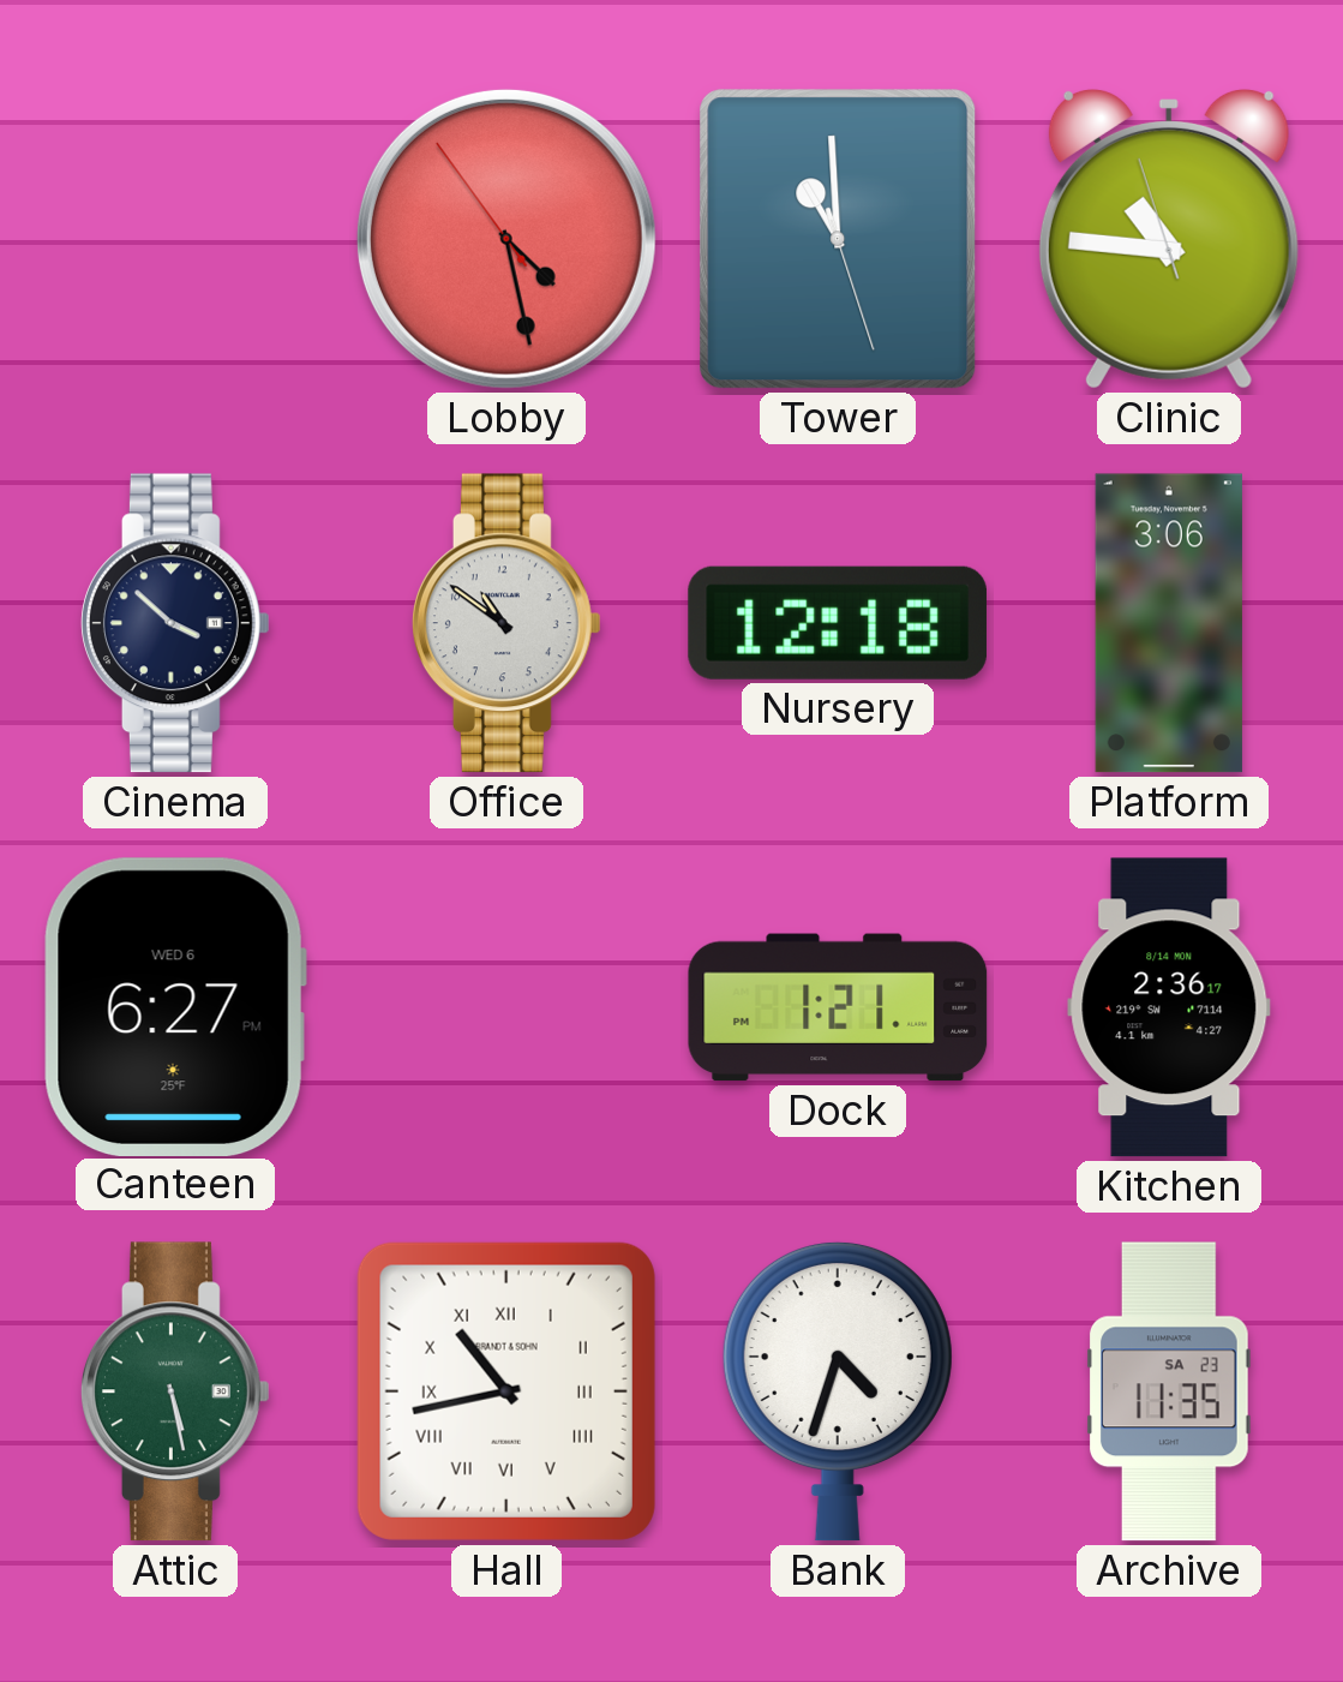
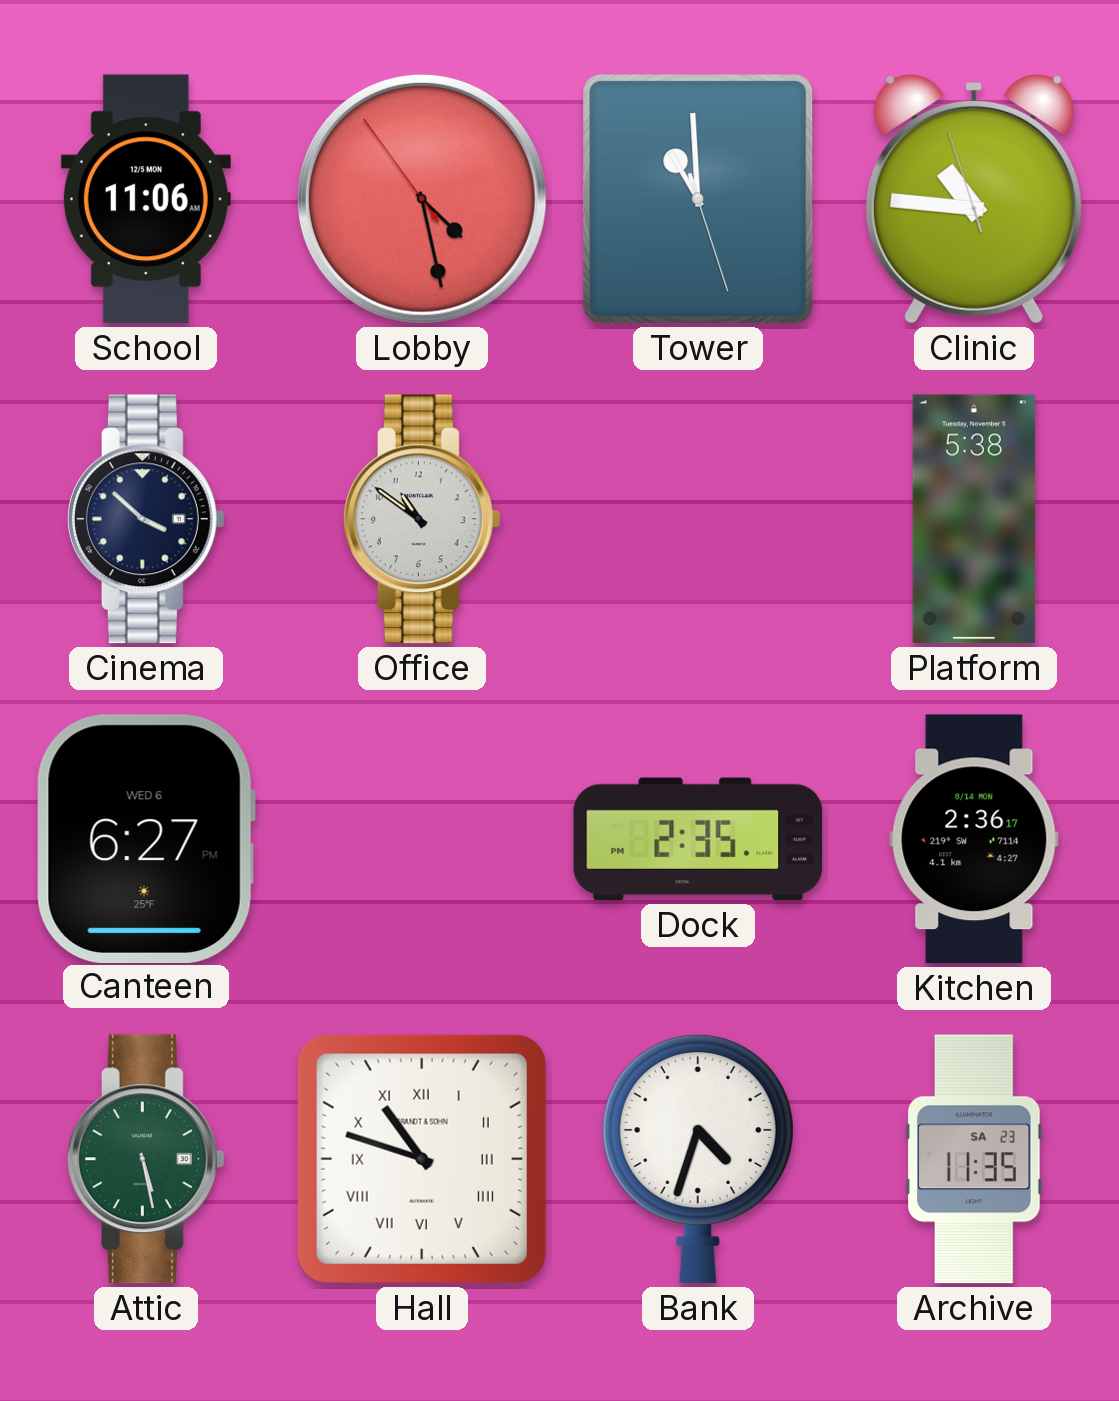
School: none -> 11:06
Nursery: 12:18 -> none
Platform: 3:06 -> 5:38
Dock: 1:21 -> 2:35
Hall: 10:43 -> 10:48
